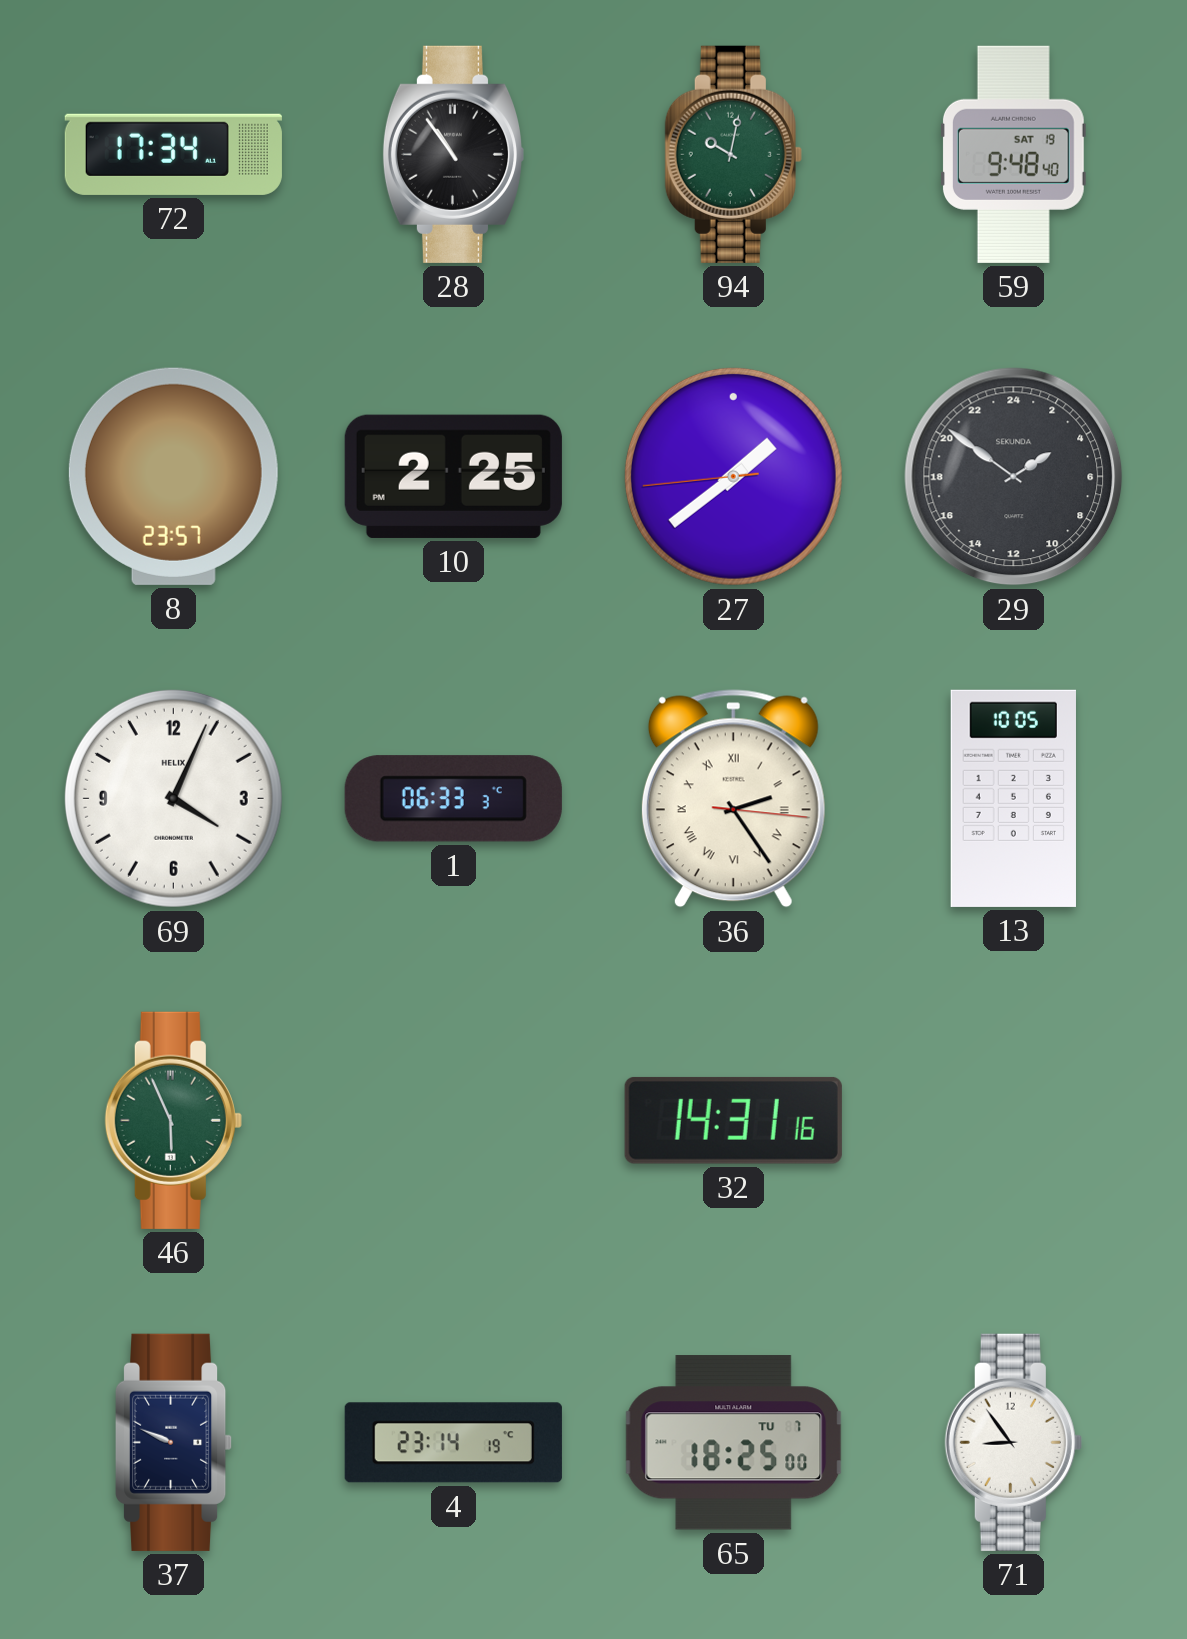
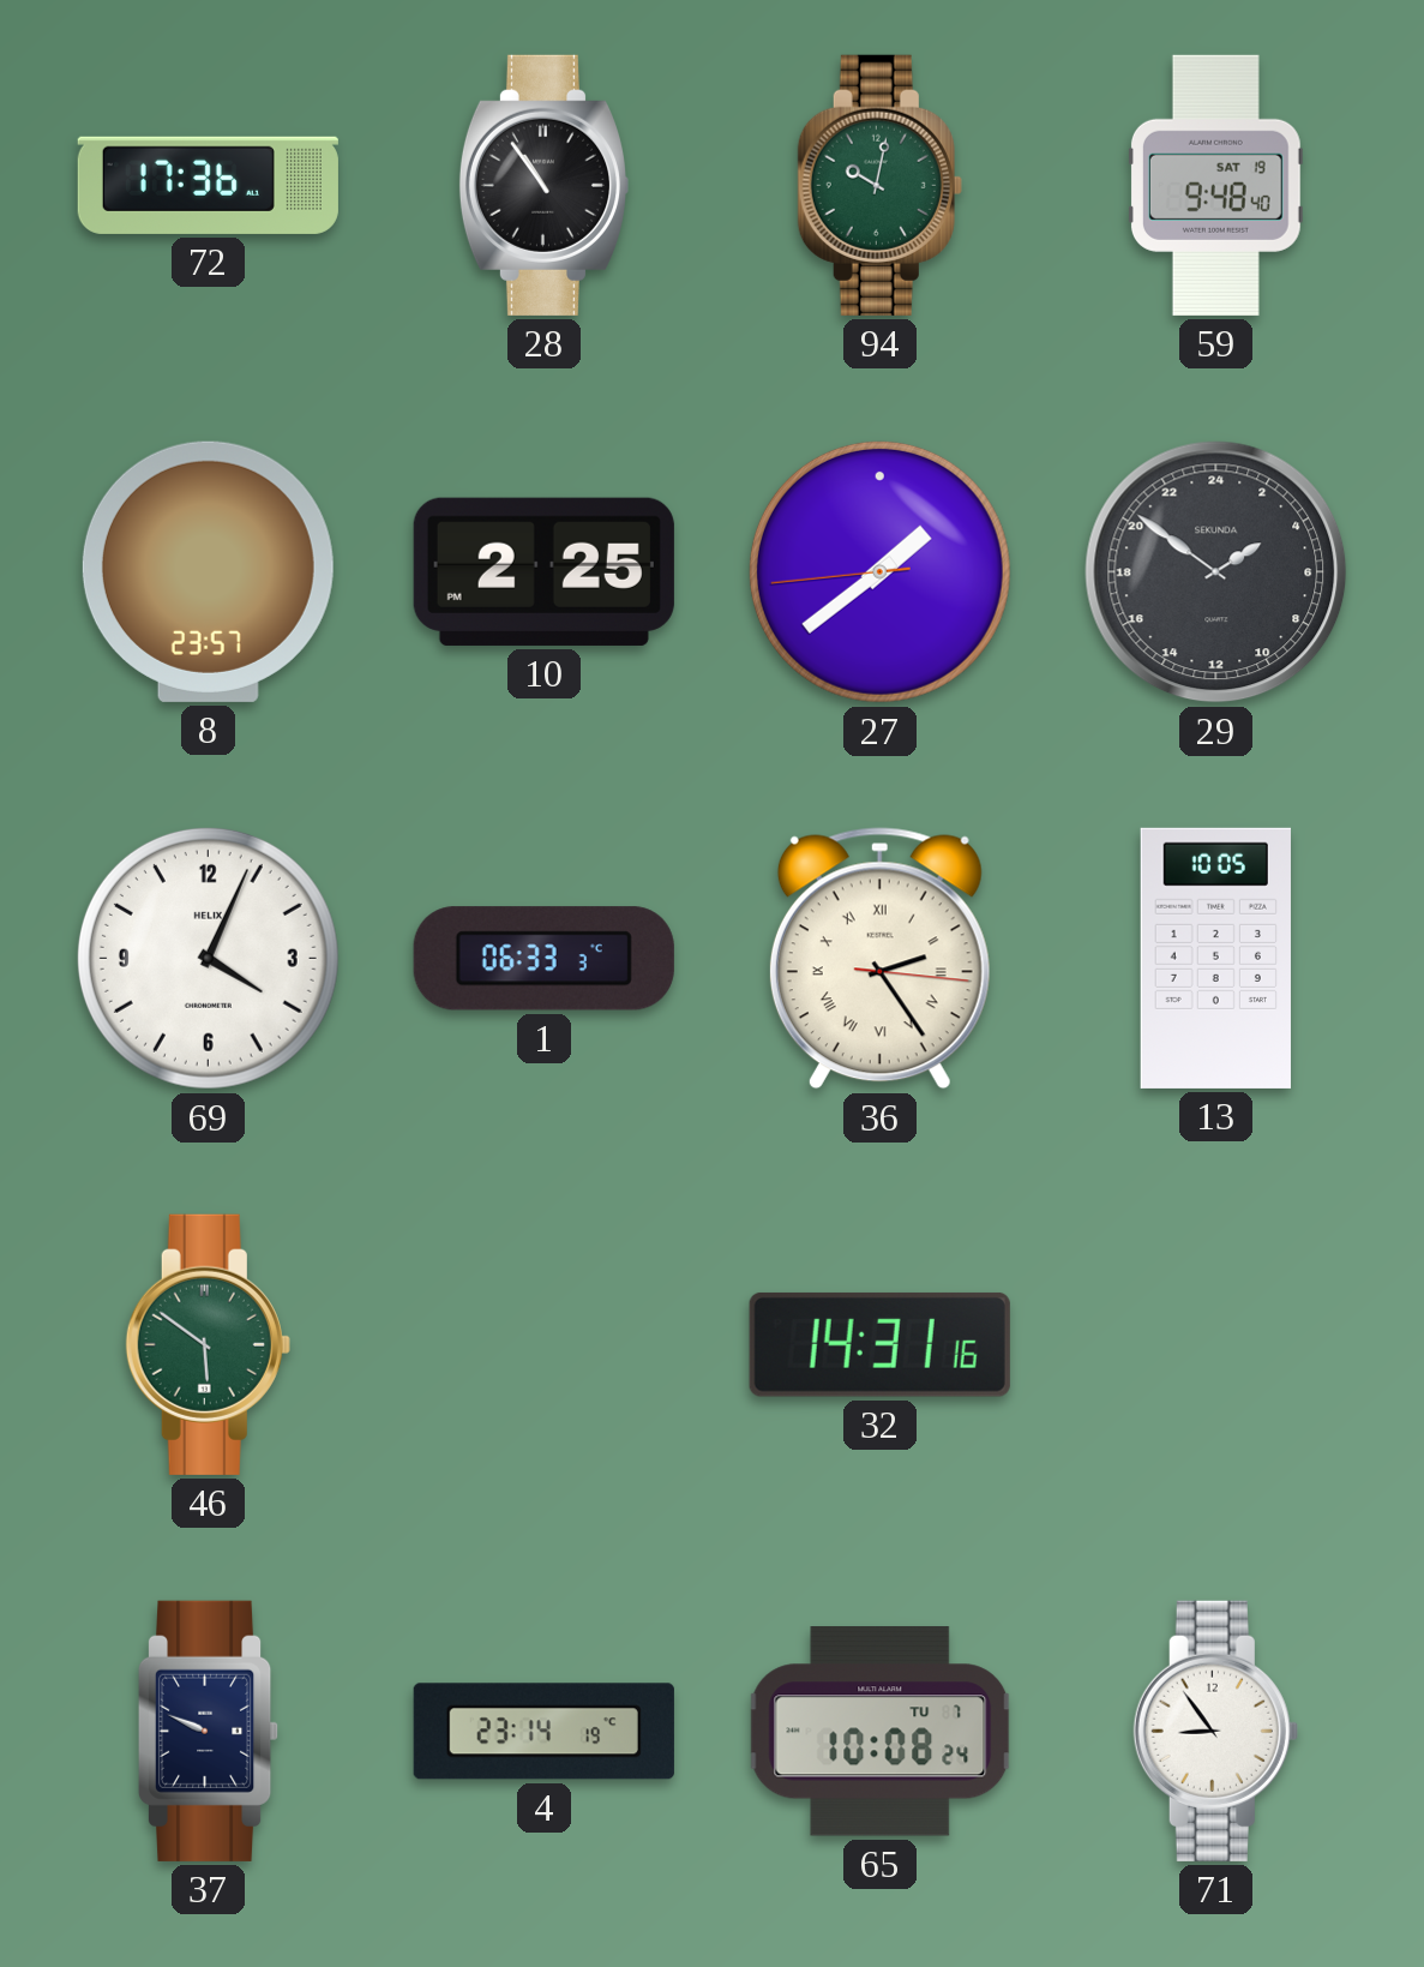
72: 17:34 -> 17:36
46: 5:56 -> 5:51
65: 18:25 -> 10:08
